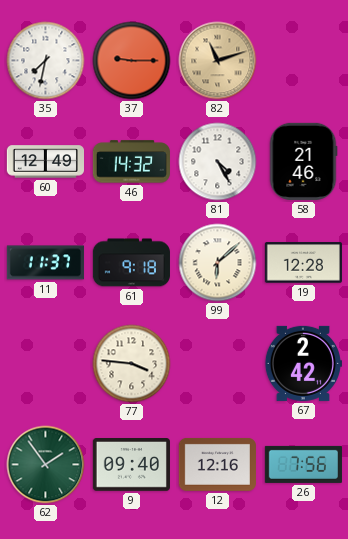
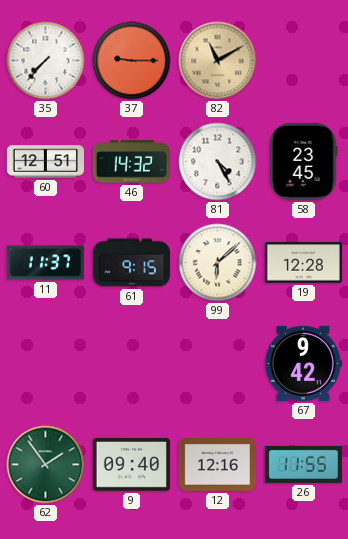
35: 7:32 -> 7:37
82: 11:12 -> 11:10
60: 12:49 -> 12:51
58: 21:46 -> 23:45
61: 9:18 -> 9:15
77: 3:46 -> none
67: 2:42 -> 9:42
26: 7:56 -> 11:55
